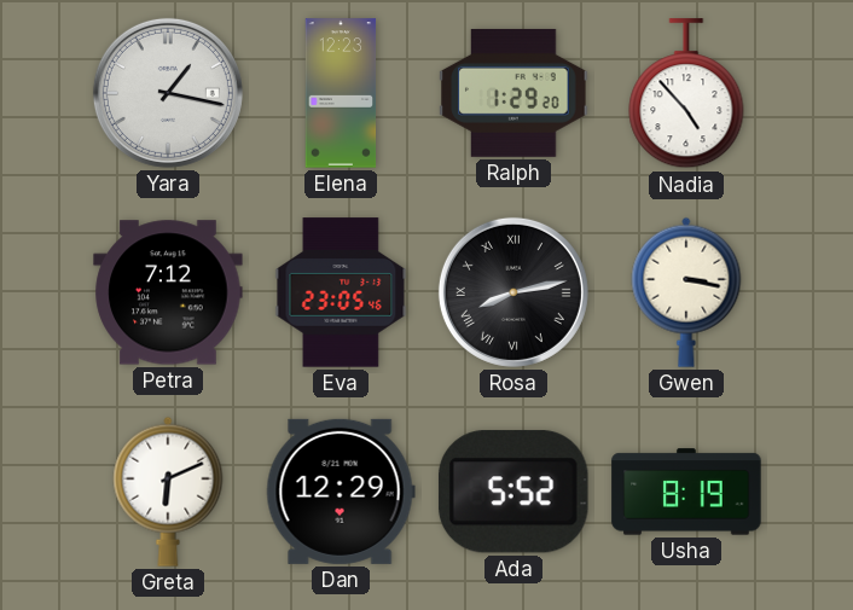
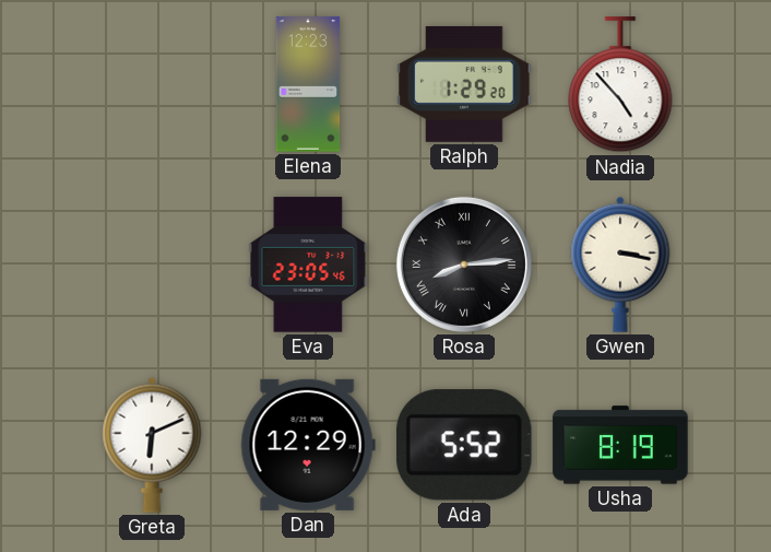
Yara: 1:17 -> none
Petra: 7:12 -> none
Rosa: 8:13 -> 8:14
